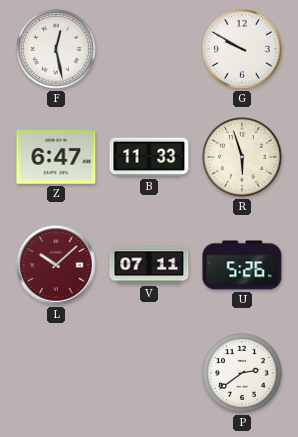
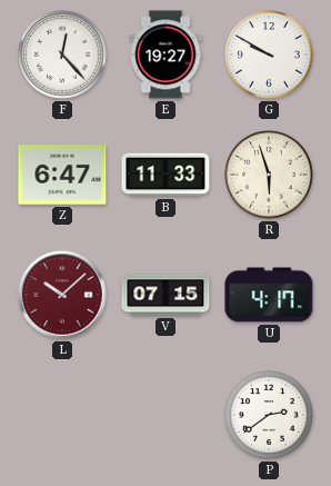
F: 12:28 -> 12:23
E: none -> 19:27
V: 07:11 -> 07:15
U: 5:26 -> 4:17
